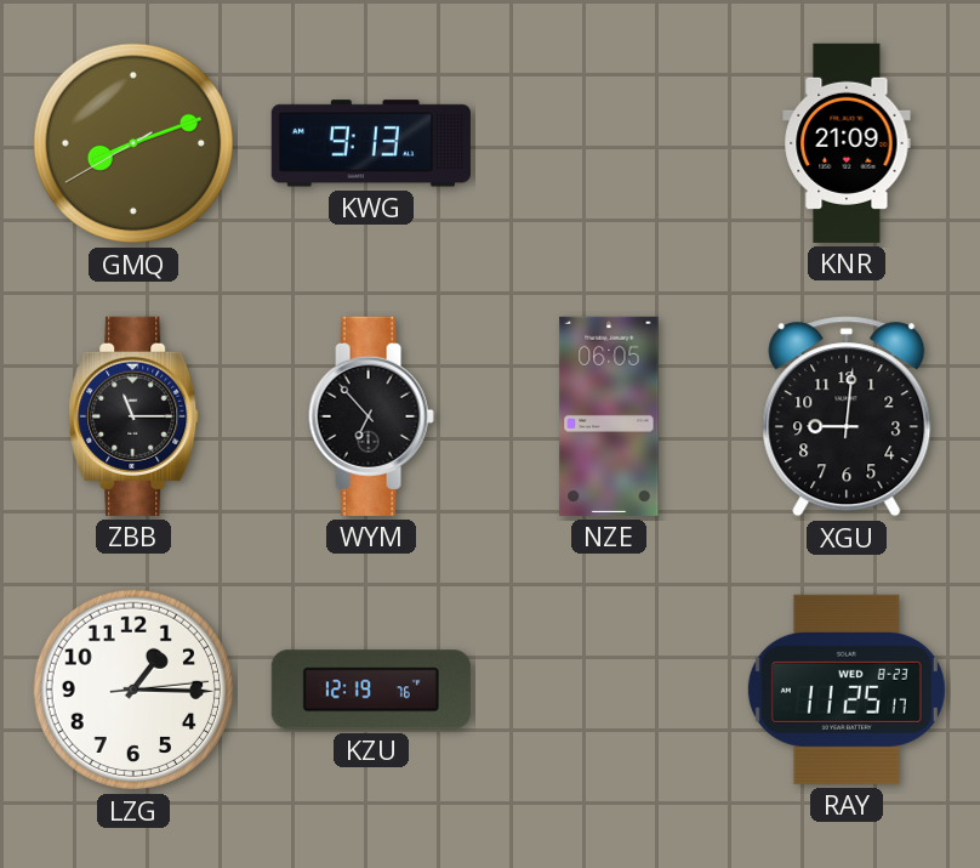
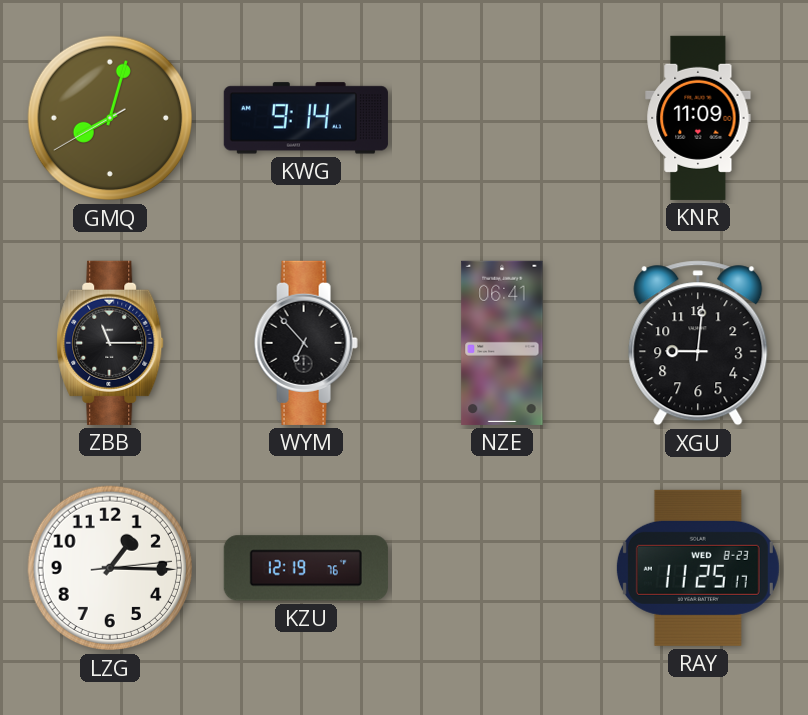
GMQ: 8:11 -> 8:02
KWG: 9:13 -> 9:14
KNR: 21:09 -> 11:09
NZE: 06:05 -> 06:41
